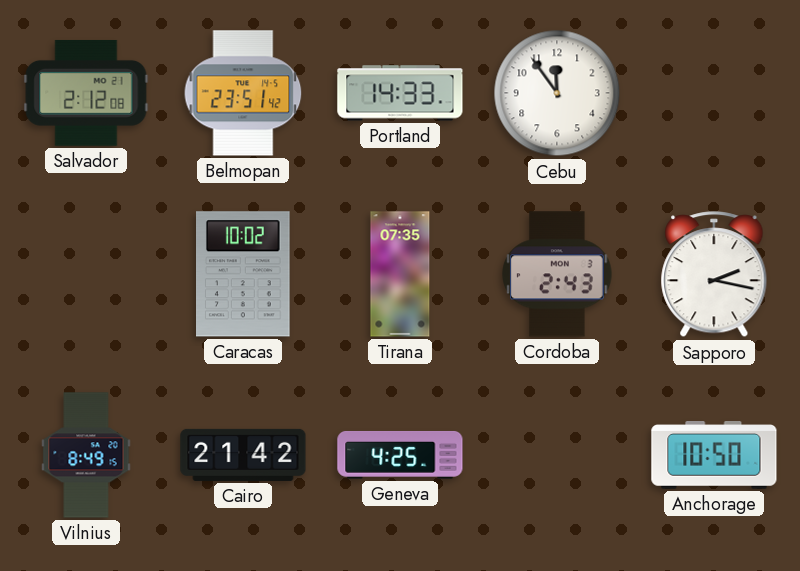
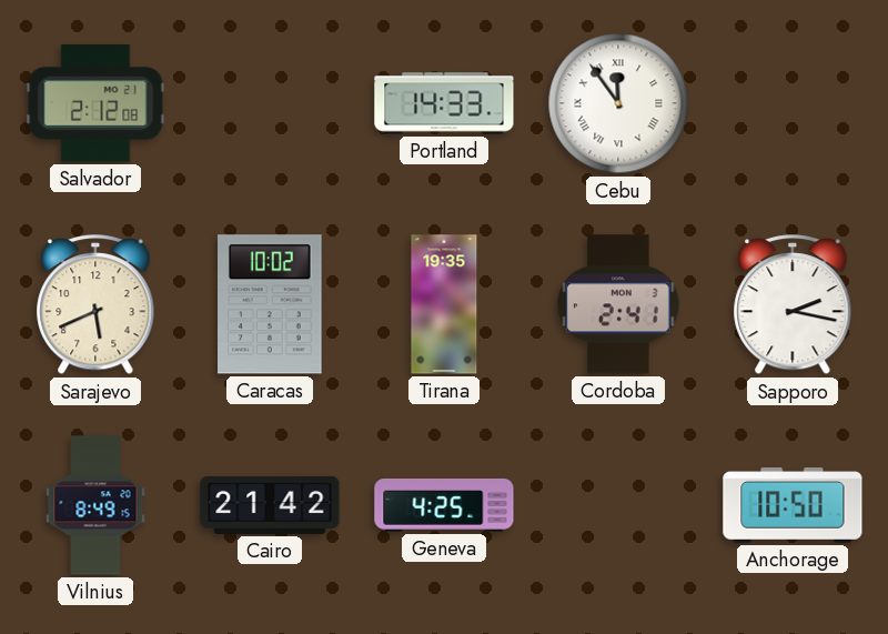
Belmopan: 23:51 -> none
Cebu numerals: Arabic -> Roman
Sarajevo: none -> 5:41
Tirana: 07:35 -> 19:35
Cordoba: 2:43 -> 2:41
